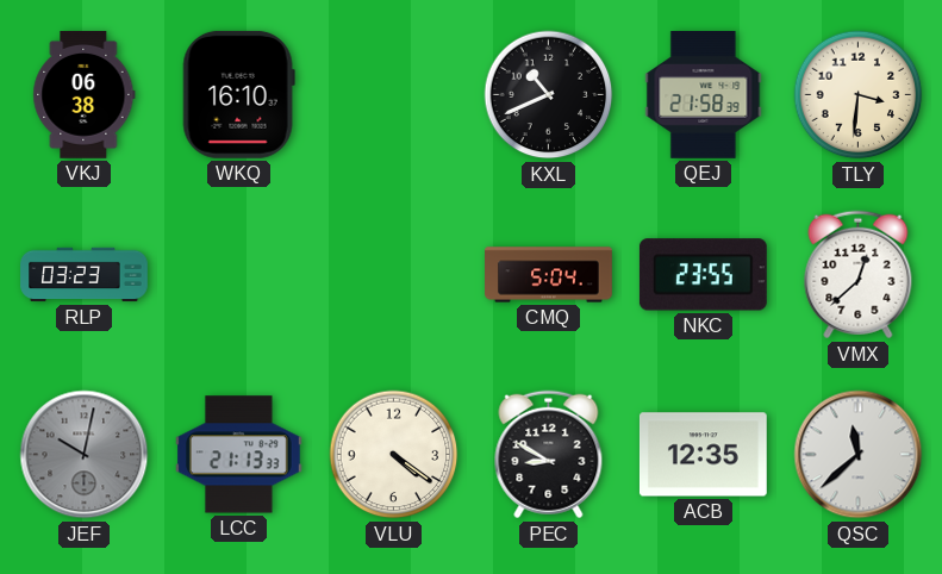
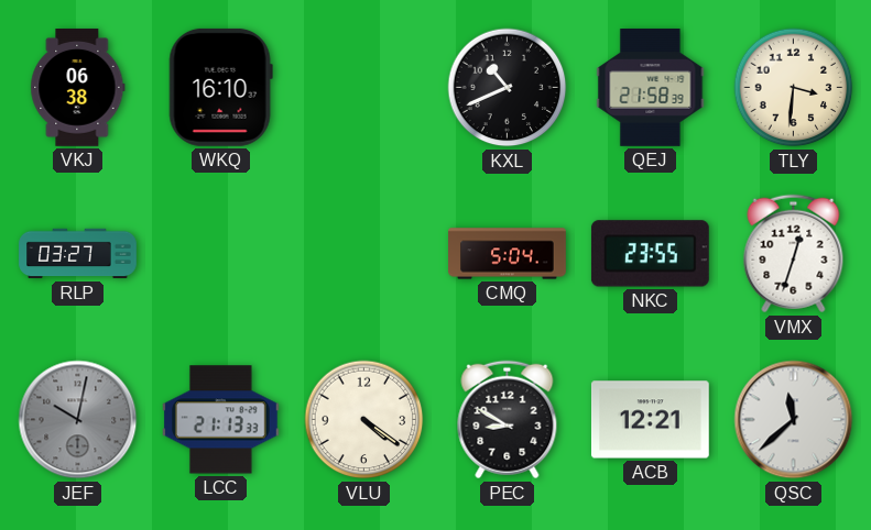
RLP: 03:23 -> 03:27
VMX: 12:38 -> 12:33
ACB: 12:35 -> 12:21
